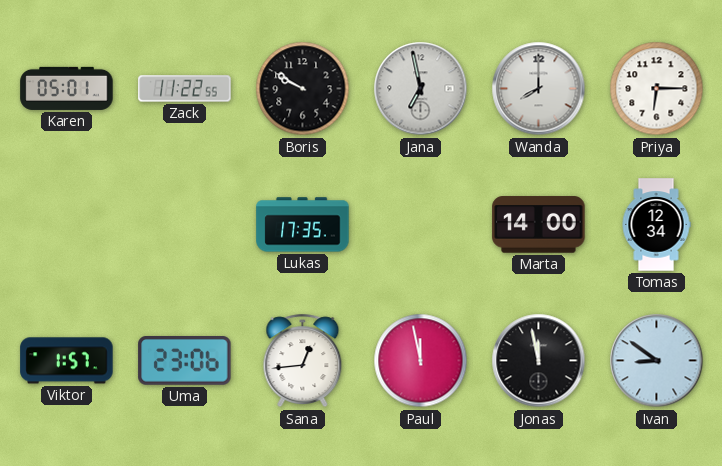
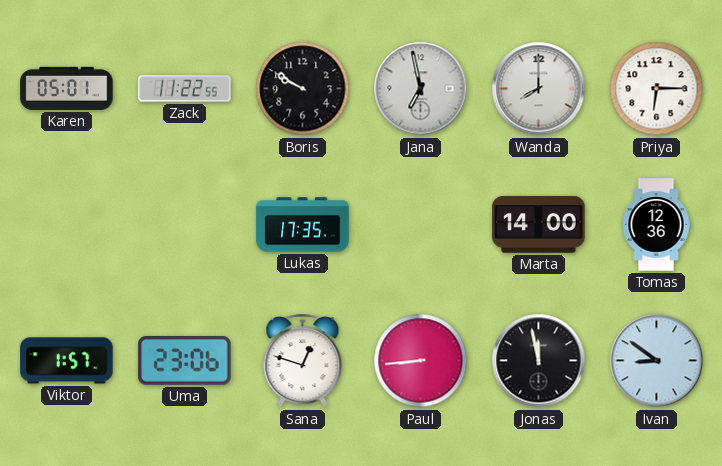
Tomas: 12:34 -> 12:36
Sana: 12:44 -> 12:48
Paul: 11:58 -> 8:44
